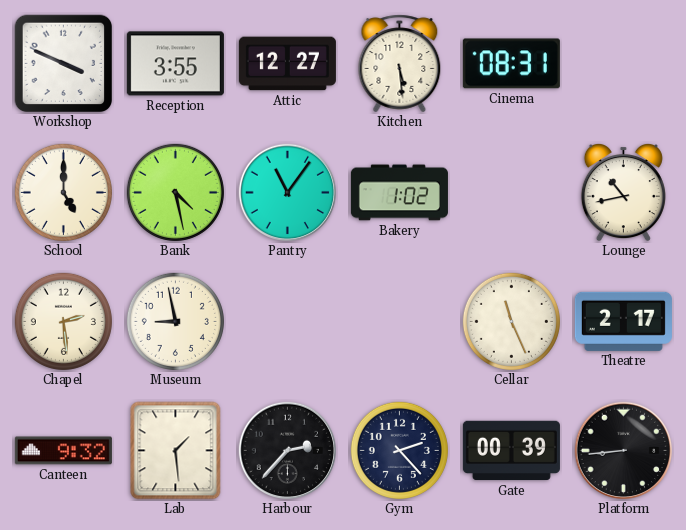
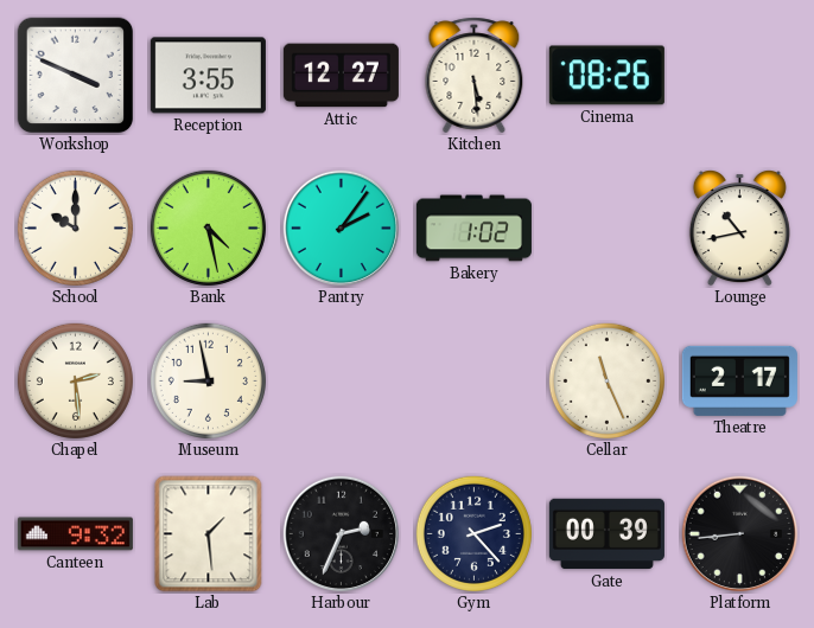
Cinema: 08:31 -> 08:26
School: 5:00 -> 10:00
Pantry: 11:06 -> 2:06
Harbour: 2:37 -> 2:34
